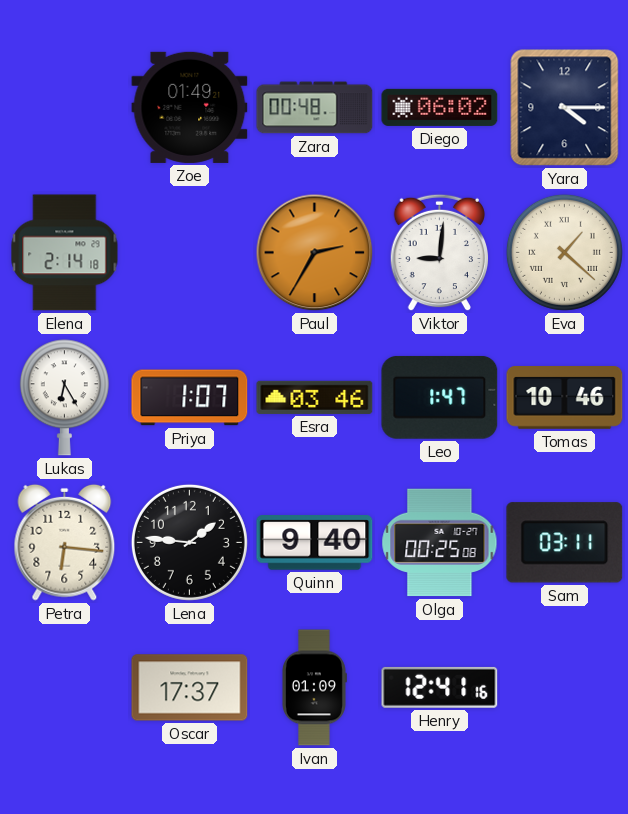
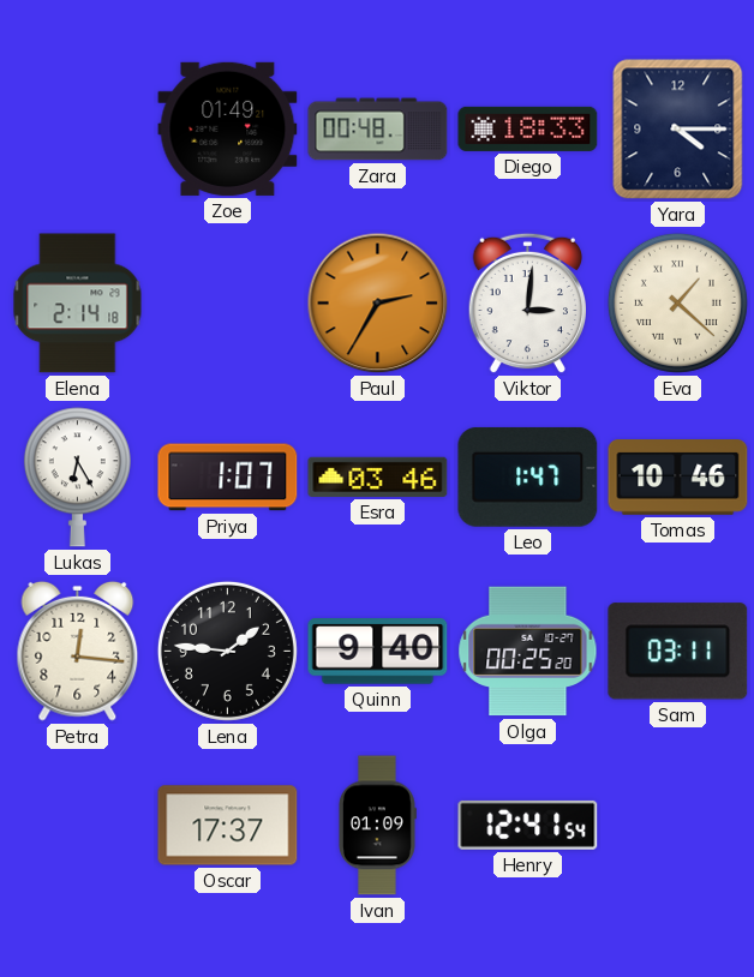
Diego: 06:02 -> 18:33
Viktor: 9:01 -> 3:01
Petra: 6:16 -> 12:16
Olga: 00:25:08 -> 00:25:20
Henry: 12:41:16 -> 12:41:54
